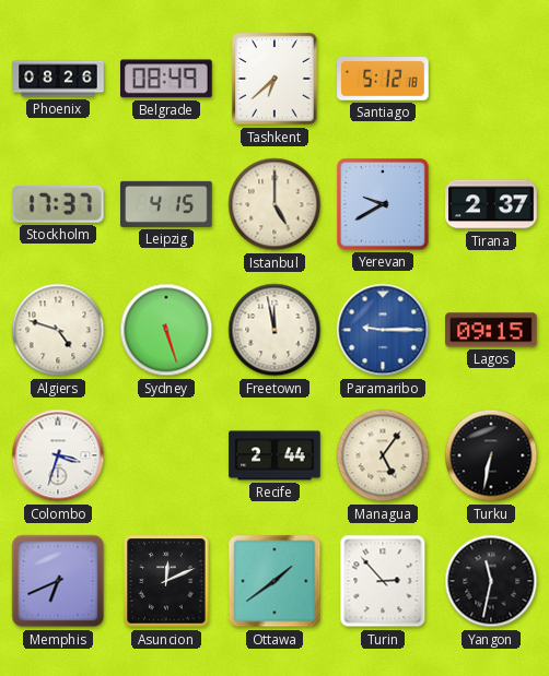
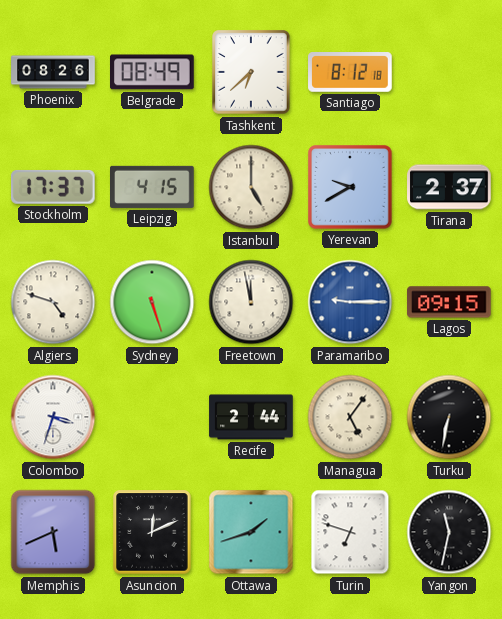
Santiago: 5:12 -> 8:12
Memphis: 6:41 -> 5:41
Ottawa: 1:39 -> 1:42
Turin: 2:53 -> 6:48
